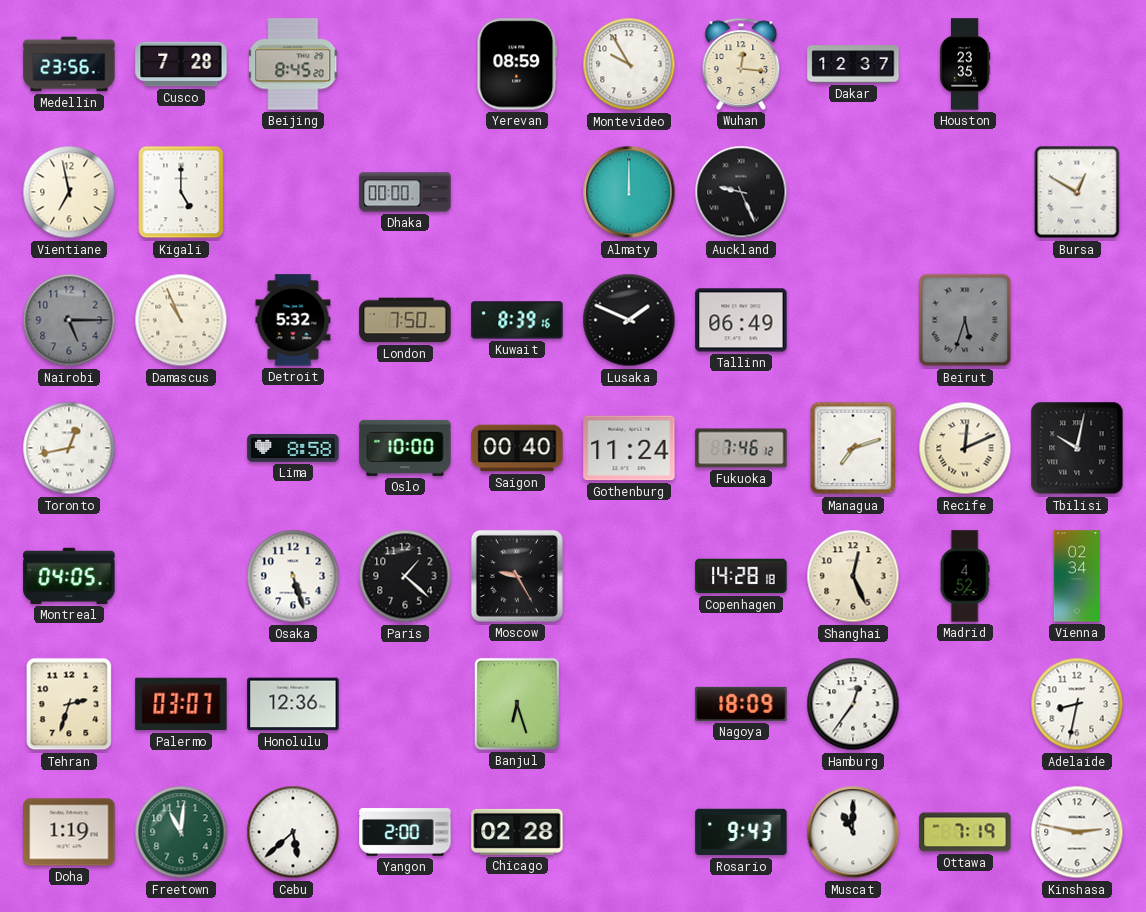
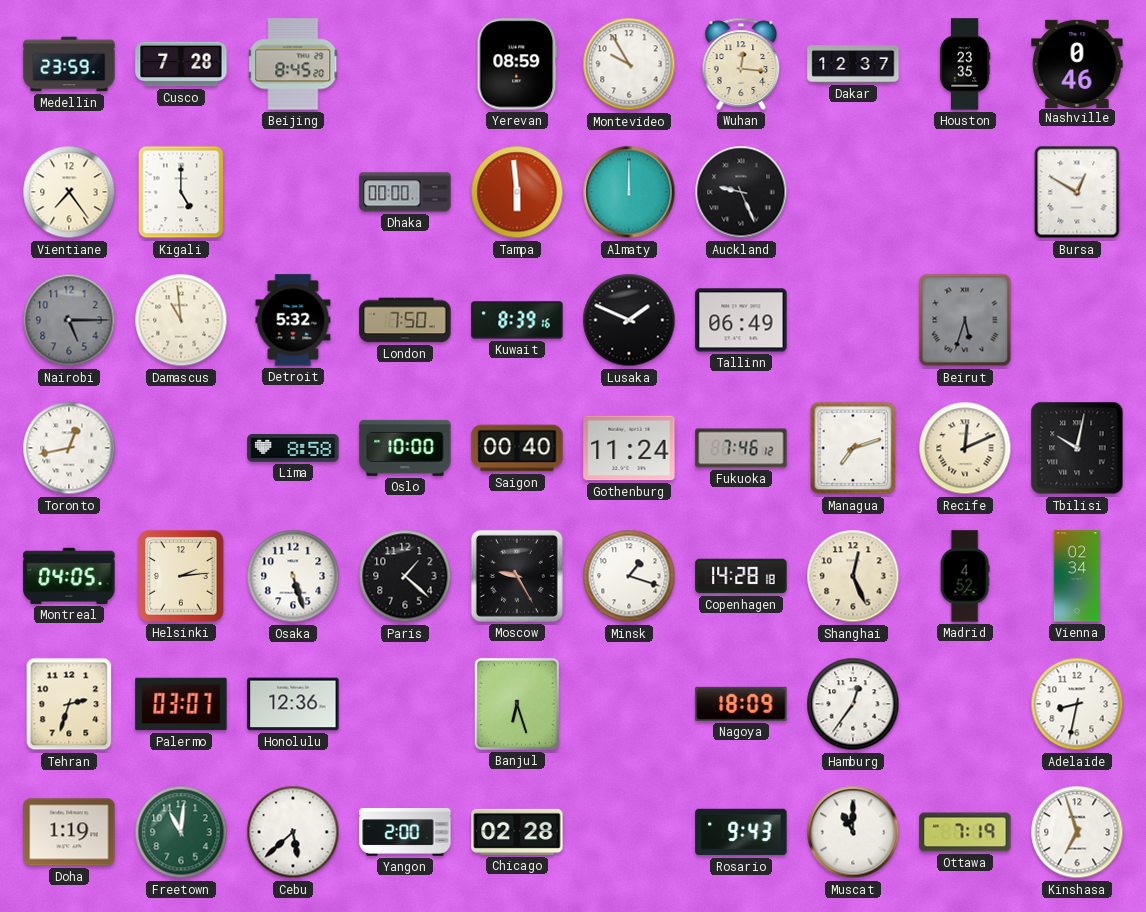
Medellin: 23:56 -> 23:59
Nashville: none -> 0:46
Vientiane: 6:58 -> 7:24
Tampa: none -> 5:59
Damascus: 10:56 -> 10:59
Helsinki: none -> 2:14
Minsk: none -> 1:18
Kinshasa: 2:47 -> 6:57
